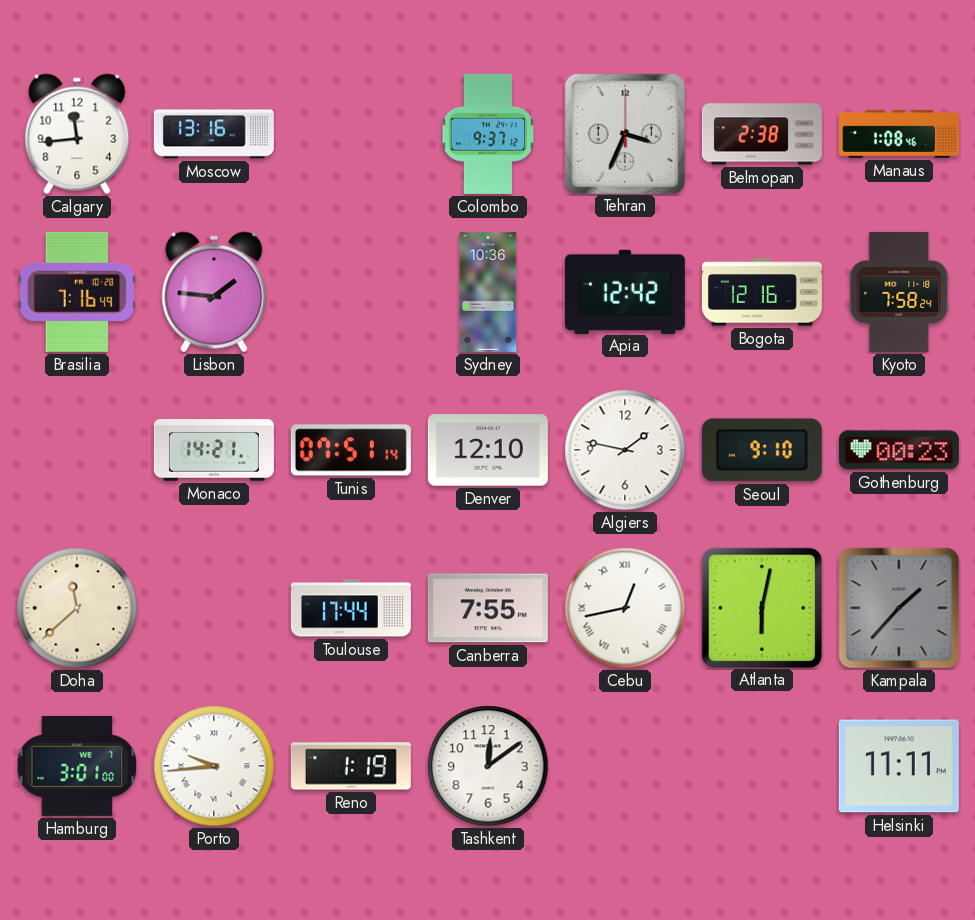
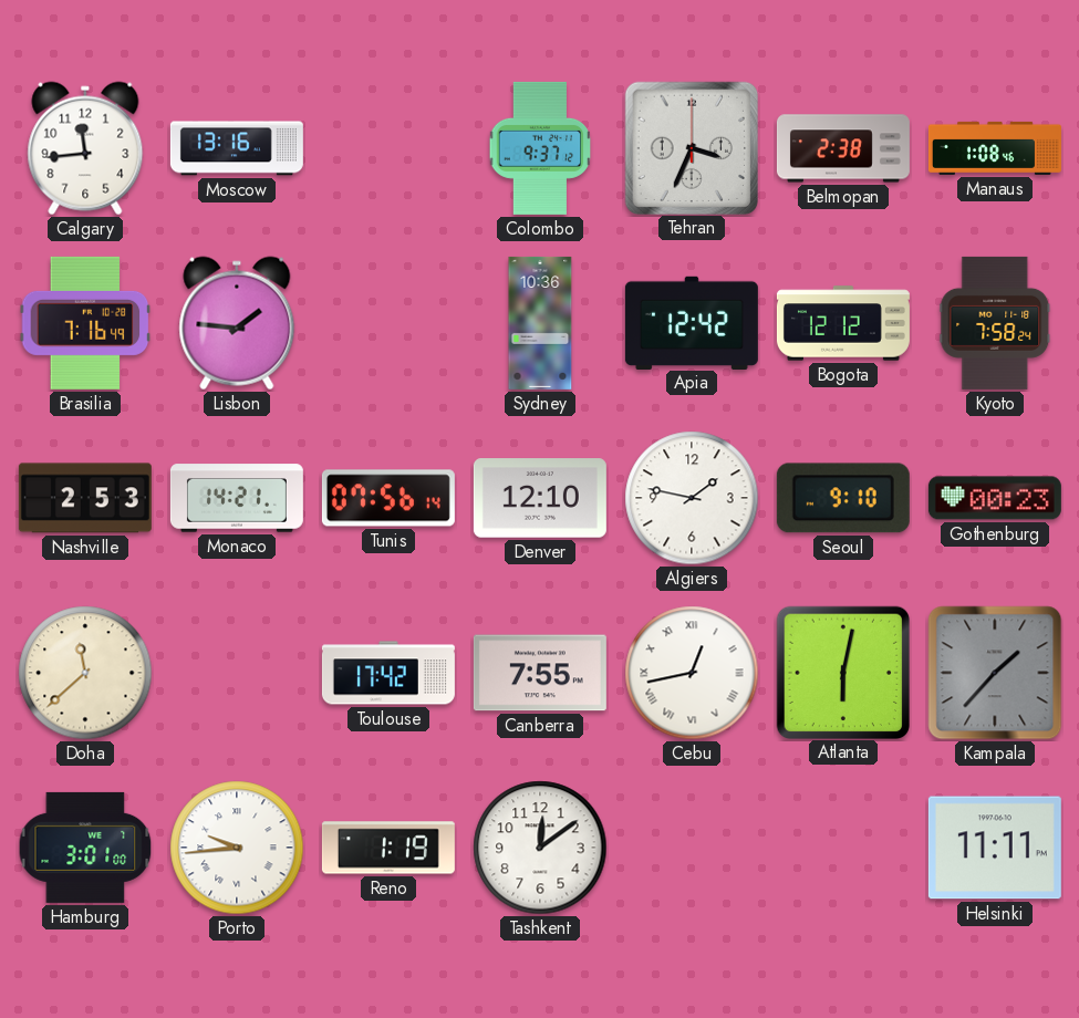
Bogota: 12:16 -> 12:12
Nashville: none -> 2:53
Tunis: 07:51 -> 07:56
Toulouse: 17:44 -> 17:42
